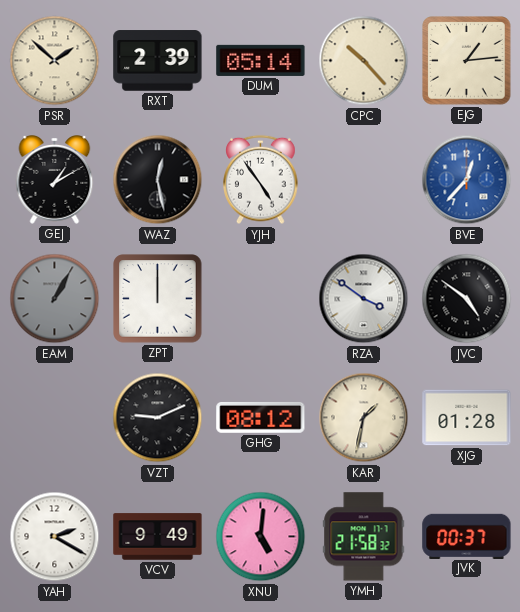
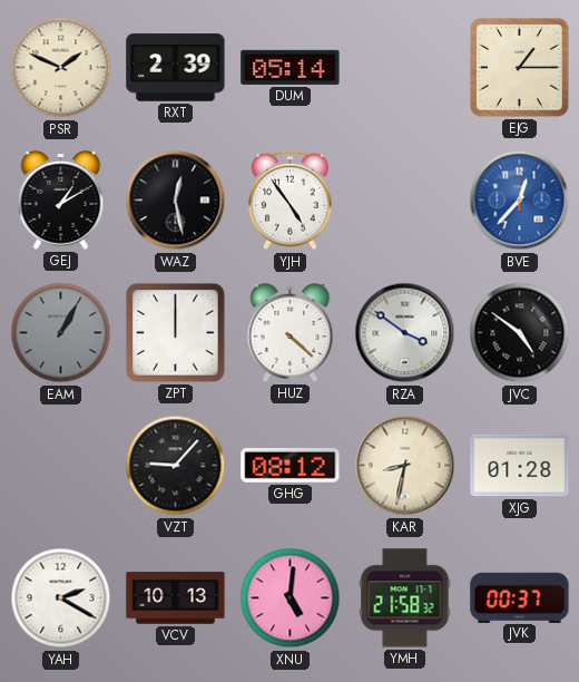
PSR: 1:52 -> 1:49
CPC: 10:23 -> none
EJG: 1:14 -> 1:15
HUZ: none -> 4:22
VZT: 9:11 -> 9:07
KAR: 1:32 -> 8:32
VCV: 9:49 -> 10:13
